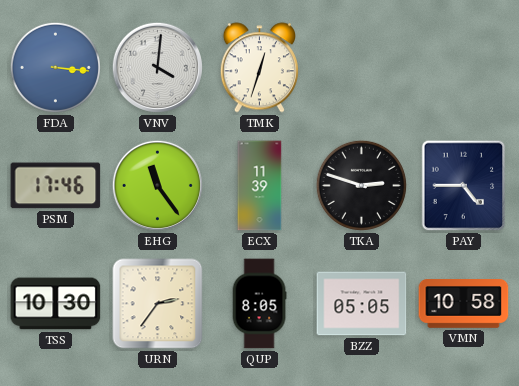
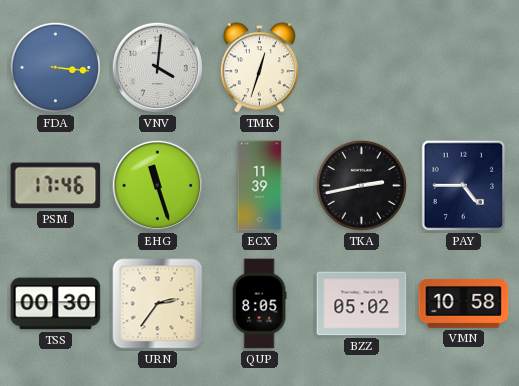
EHG: 11:24 -> 11:27
TKA: 2:48 -> 2:43
TSS: 10:30 -> 00:30
BZZ: 05:05 -> 05:02
